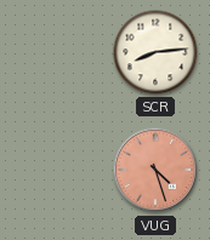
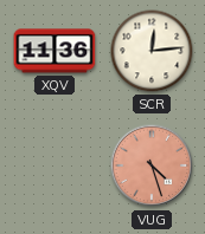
XQV: none -> 11:36
SCR: 8:14 -> 12:14
